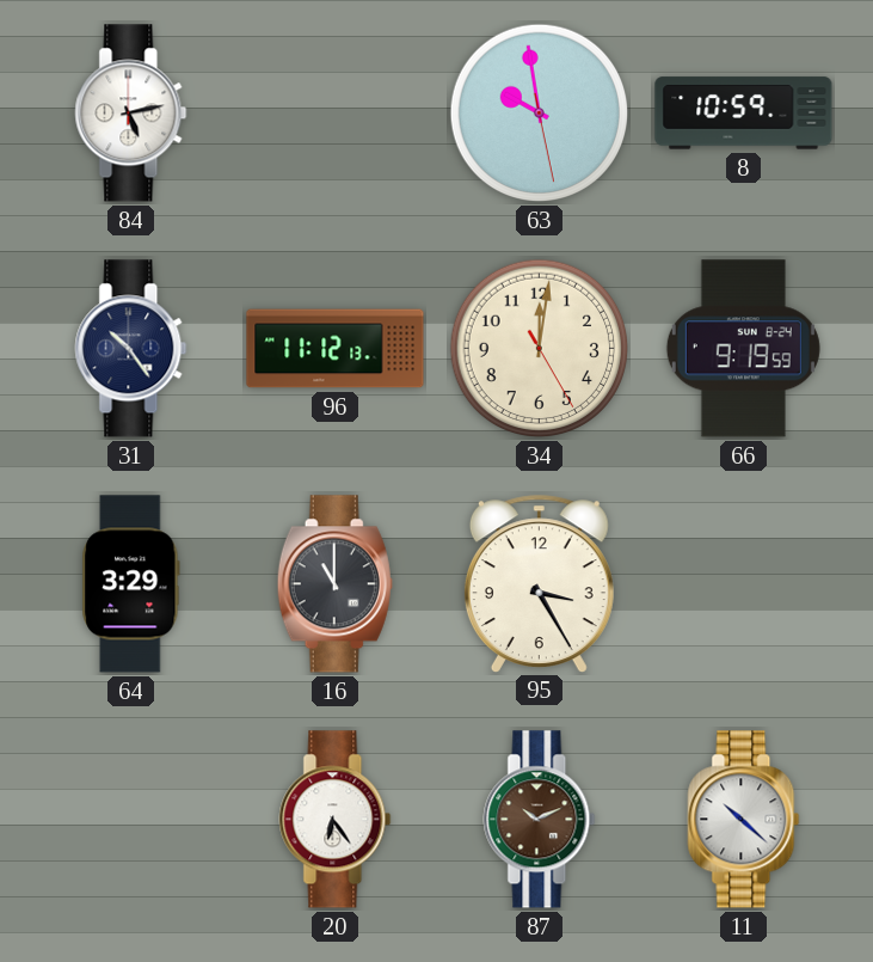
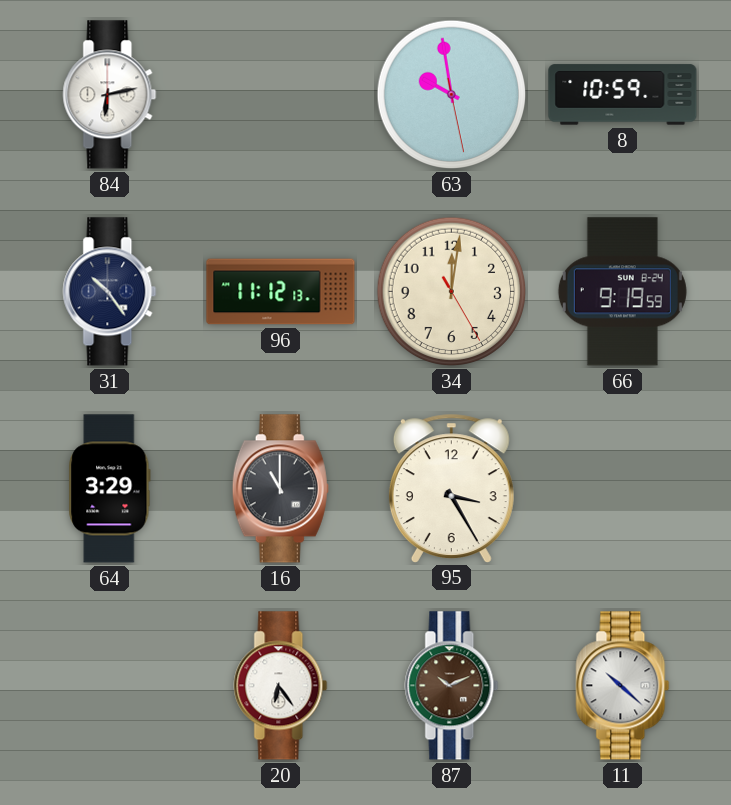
84: 5:13 -> 6:13
